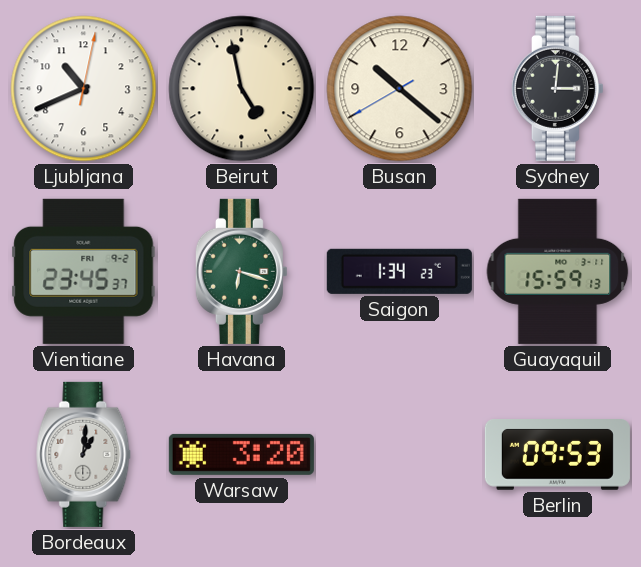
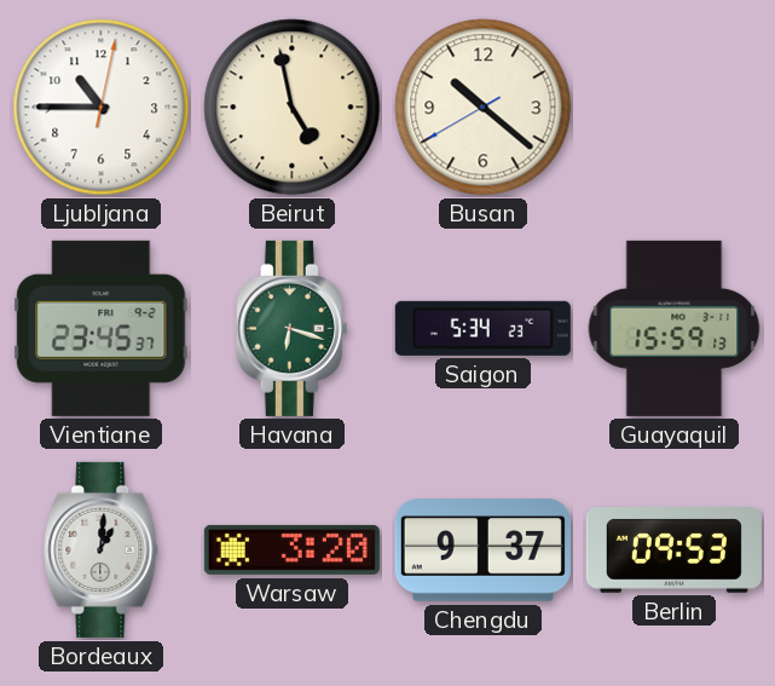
Ljubljana: 10:41 -> 10:45
Sydney: 3:01 -> none
Saigon: 1:34 -> 5:34
Chengdu: none -> 9:37
